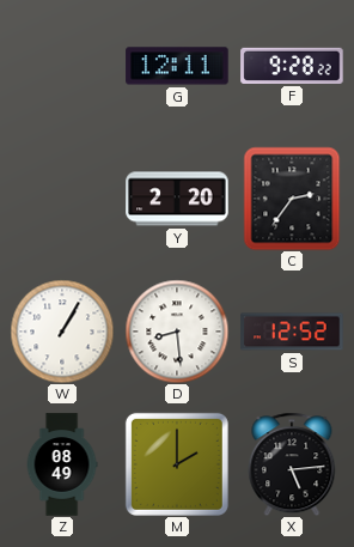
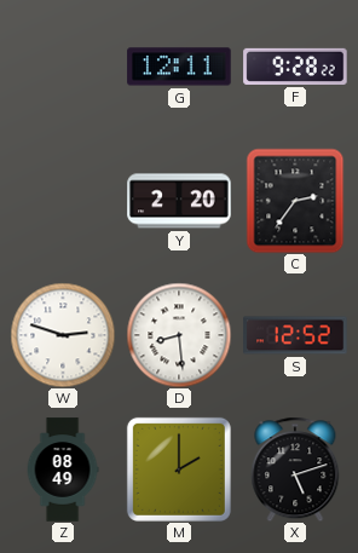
W: 1:05 -> 2:48
X: 5:14 -> 5:12
